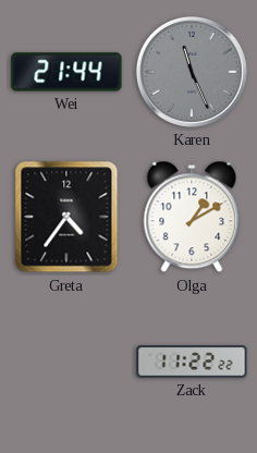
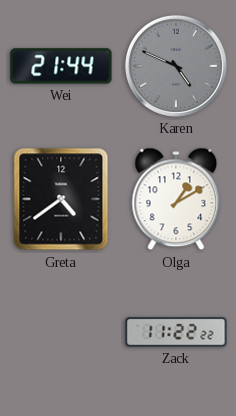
Karen: 11:26 -> 4:49
Greta: 4:36 -> 4:39
